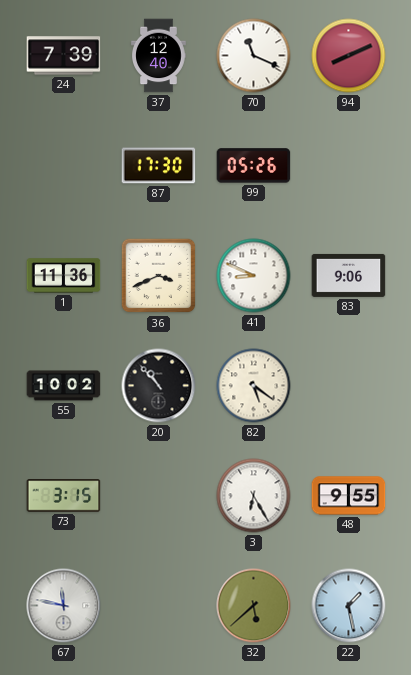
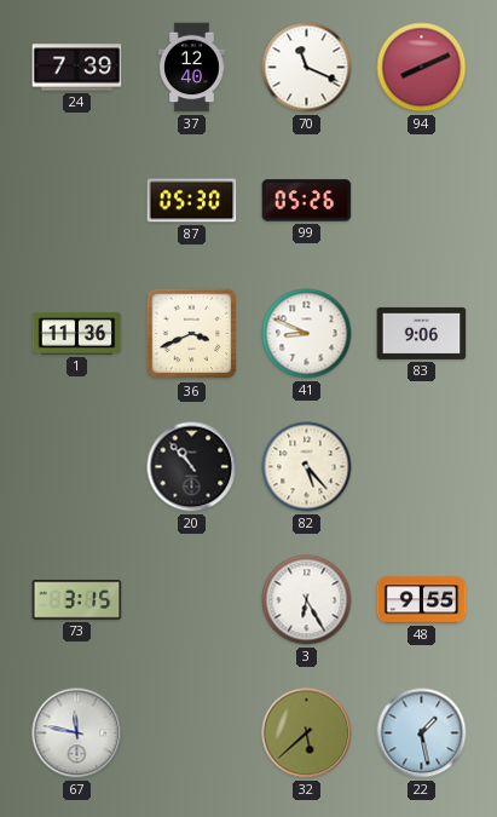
87: 17:30 -> 05:30
55: 10:02 -> none
82: 5:21 -> 5:23
